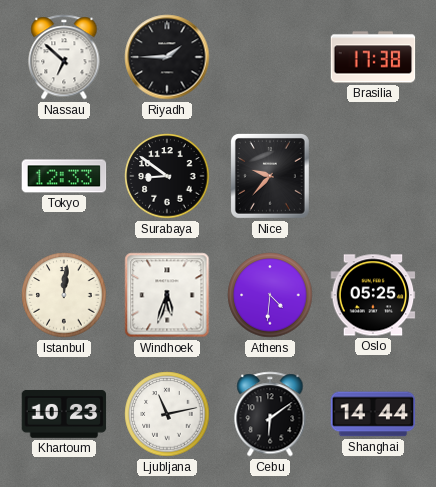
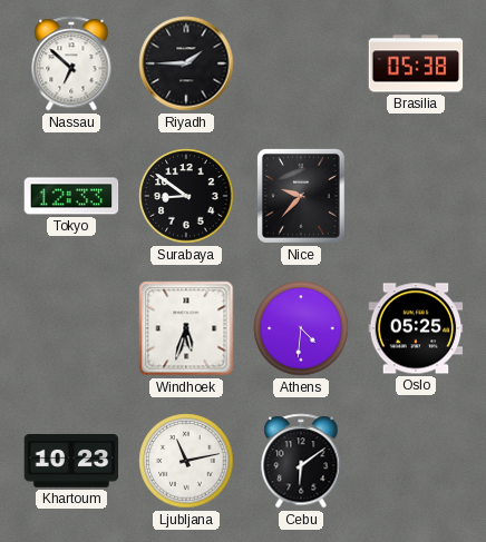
Brasilia: 17:38 -> 05:38
Istanbul: 12:01 -> none
Shanghai: 14:44 -> none
